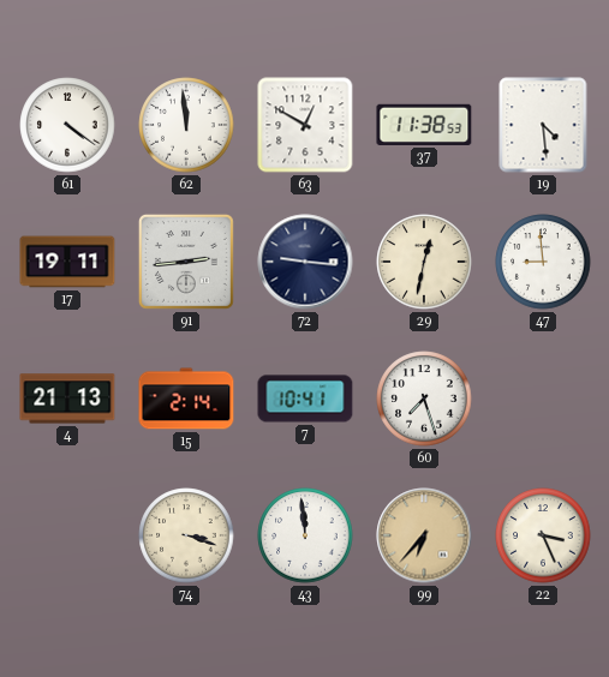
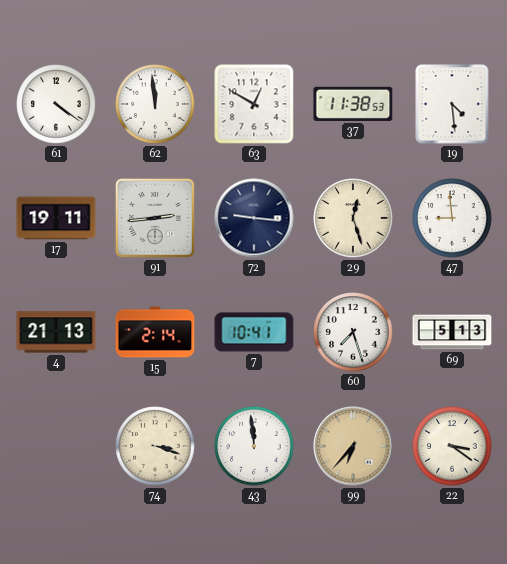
29: 12:32 -> 12:27
69: none -> 5:13
22: 3:26 -> 3:21
